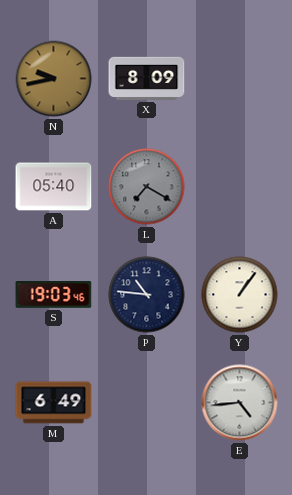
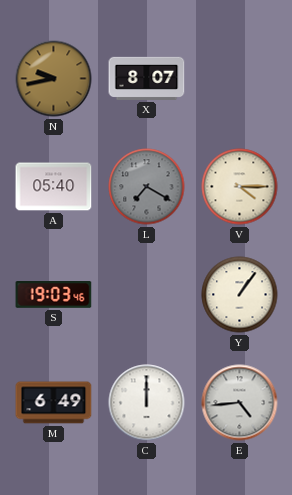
X: 8:09 -> 8:07
V: none -> 4:15
P: 10:46 -> none
C: none -> 12:00
